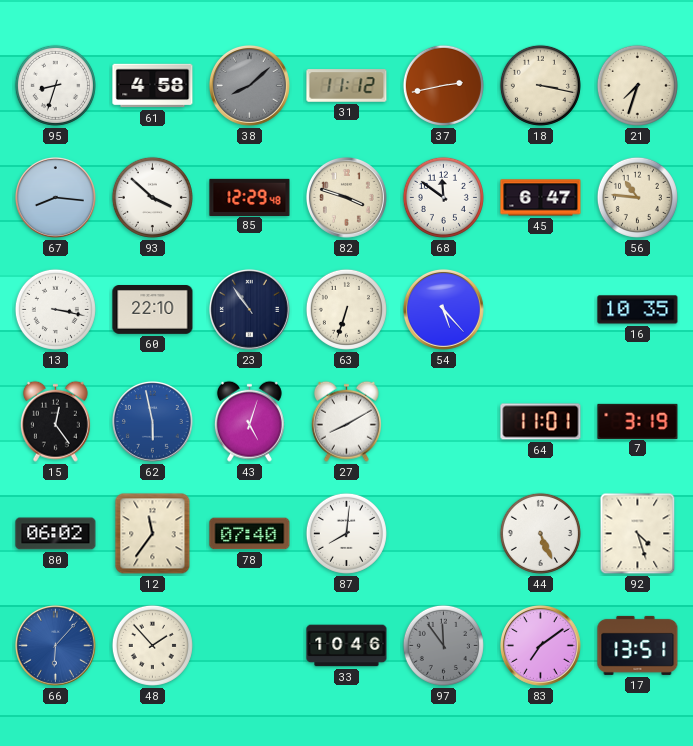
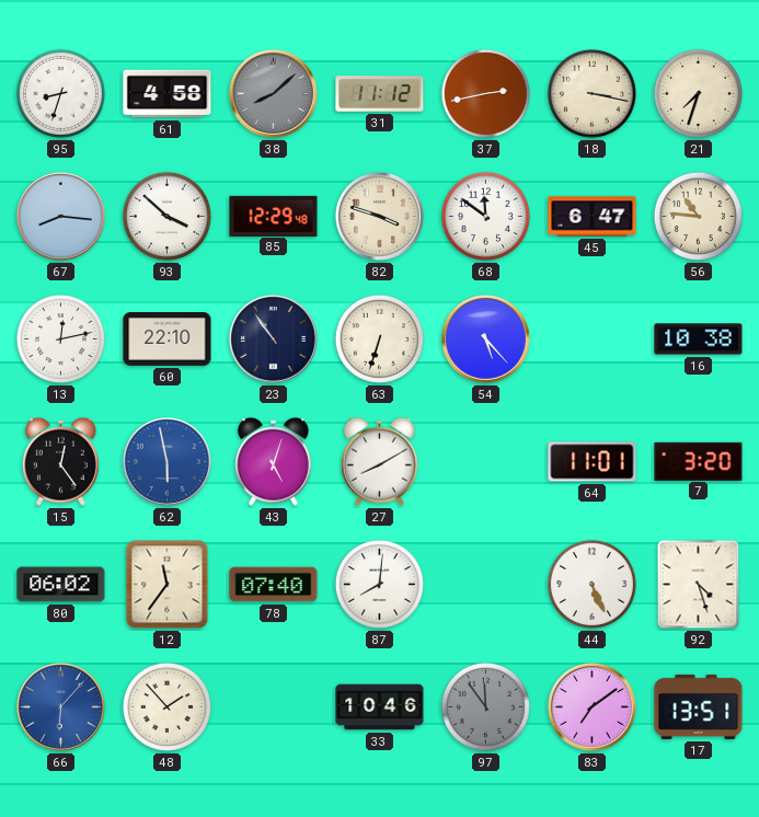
13: 3:17 -> 12:13
16: 10:35 -> 10:38
7: 3:19 -> 3:20
